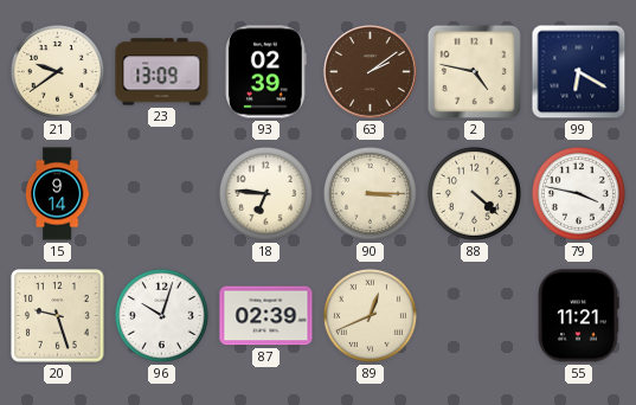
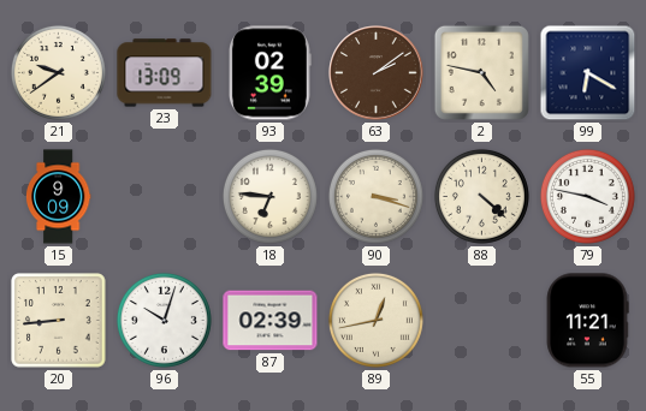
15: 9:14 -> 9:09
90: 3:15 -> 3:18
20: 9:27 -> 8:44
89: 12:41 -> 12:43
